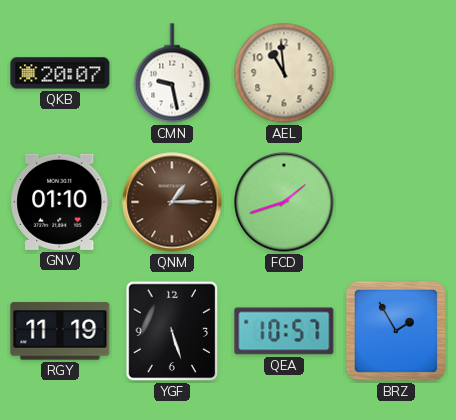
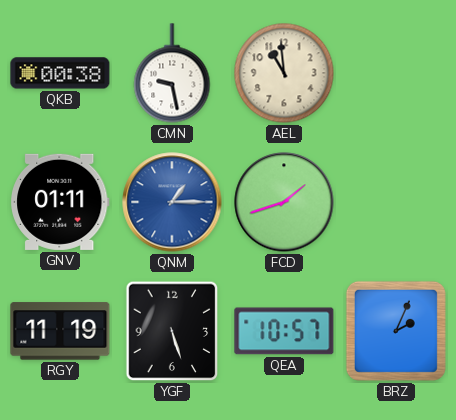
QKB: 20:07 -> 00:38
GNV: 01:10 -> 01:11
QNM dial: brown -> blue
BRZ: 1:55 -> 2:04
